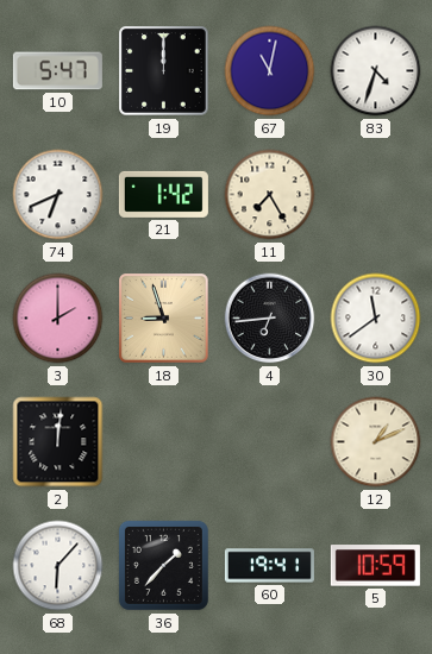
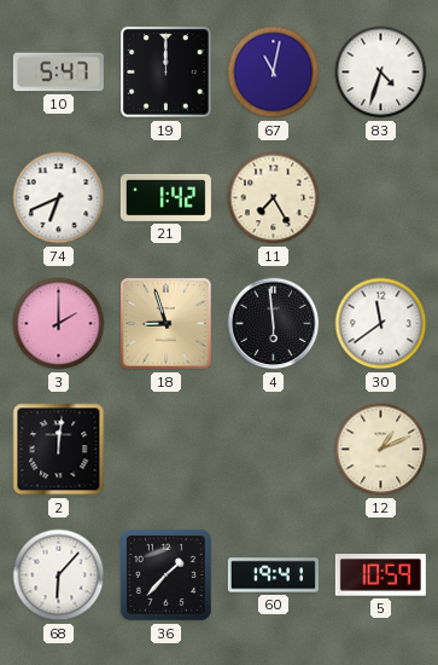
4: 6:44 -> 5:59
